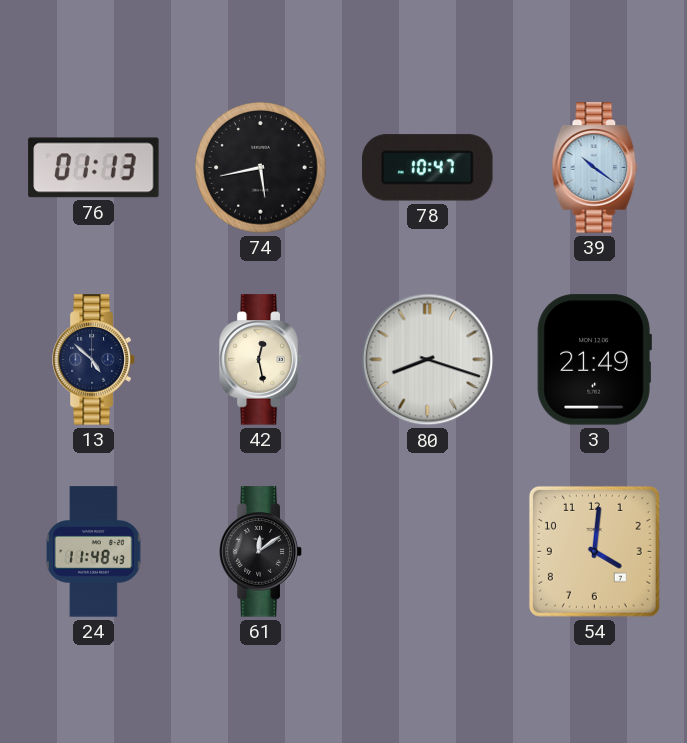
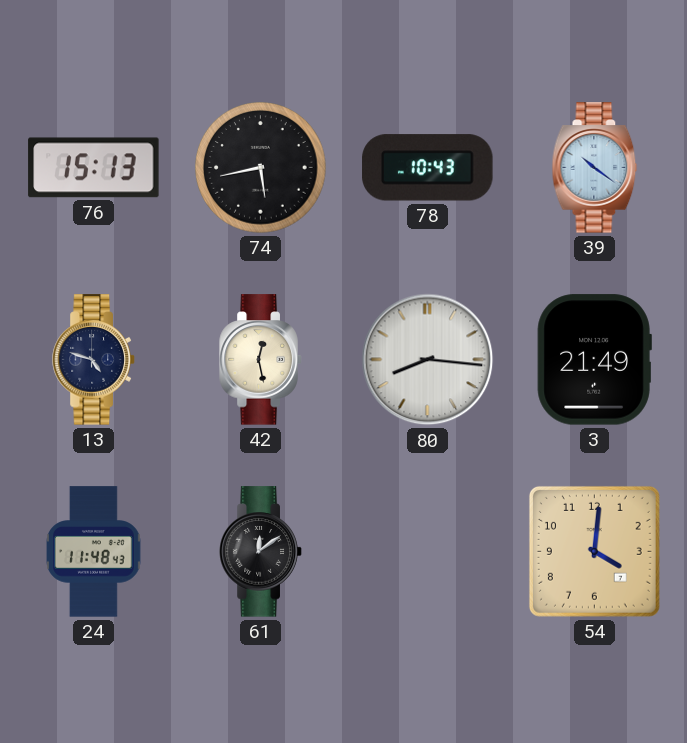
76: 01:13 -> 15:13
78: 10:47 -> 10:43
13: 4:52 -> 4:48
80: 8:18 -> 8:16
